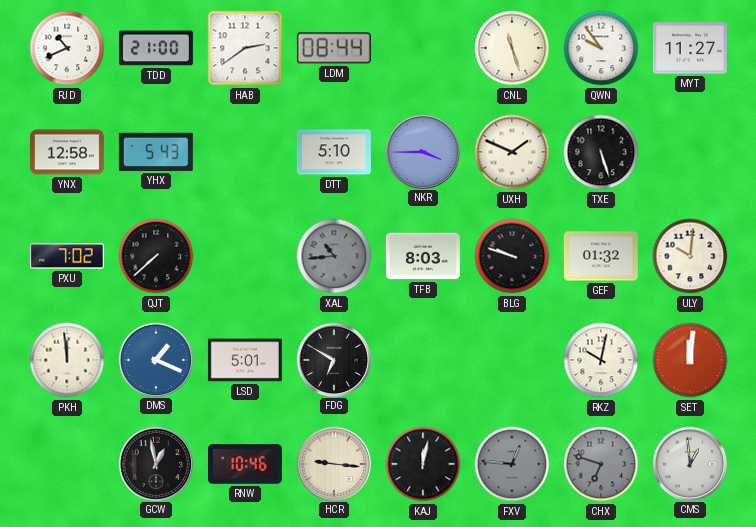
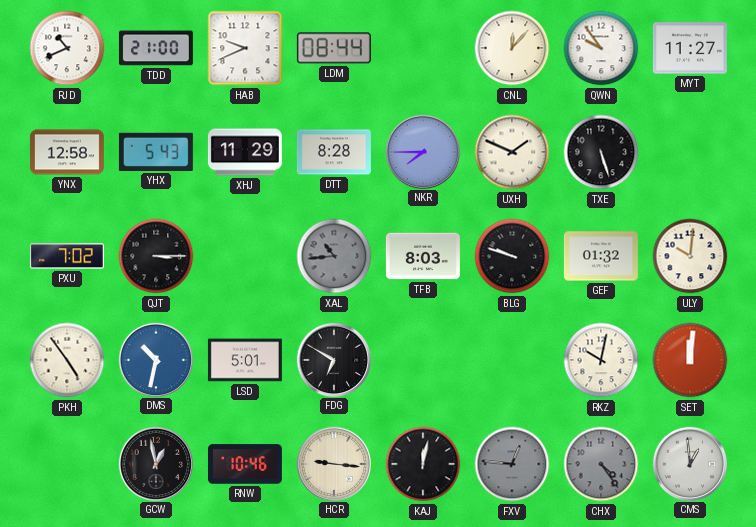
HAB: 2:39 -> 9:41
CNL: 11:27 -> 12:07
XHJ: none -> 11:29
DTT: 5:10 -> 8:28
NKR: 3:45 -> 7:45
QJT: 7:38 -> 3:15
PKH: 11:59 -> 4:54
DMS: 1:19 -> 10:32
CHX: 6:48 -> 4:24
